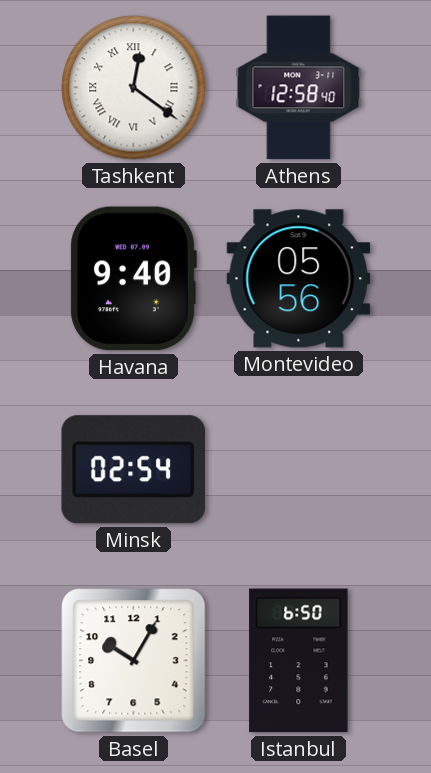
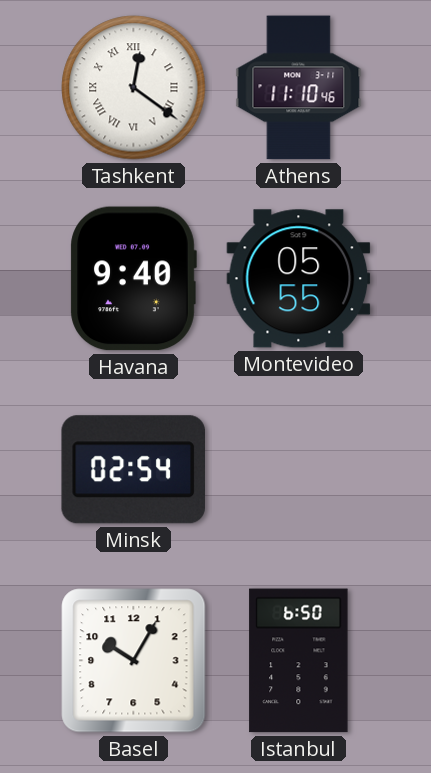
Athens: 12:58 -> 11:10
Montevideo: 05:56 -> 05:55
